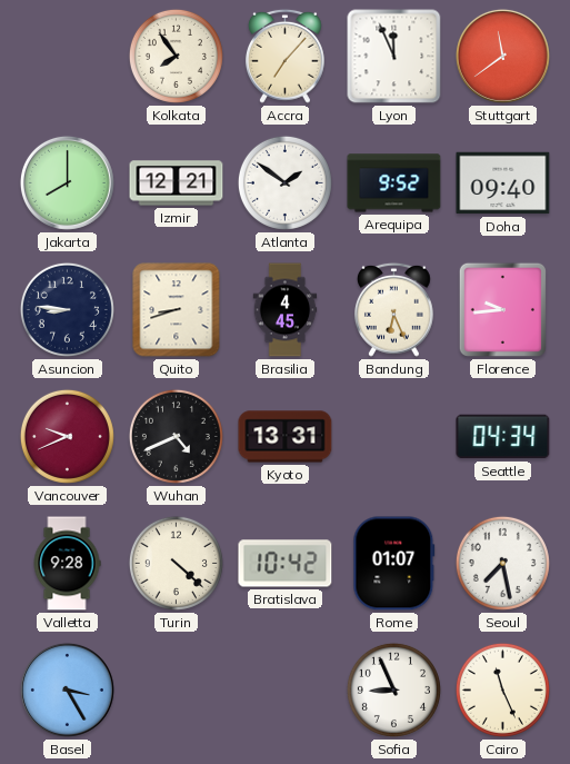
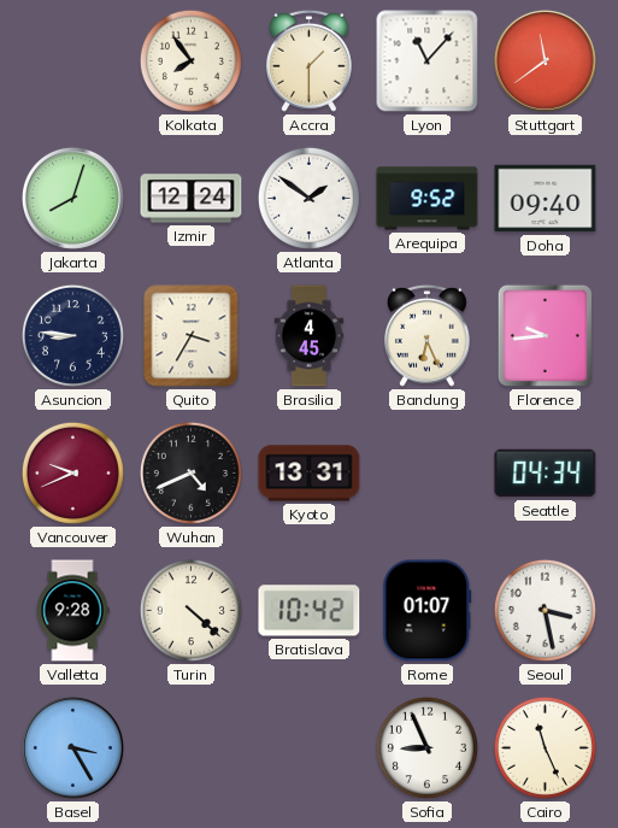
Accra: 7:07 -> 1:30
Lyon: 11:56 -> 11:07
Jakarta: 8:00 -> 8:03
Izmir: 12:21 -> 12:24
Quito: 8:42 -> 3:35
Seoul: 7:28 -> 3:28
